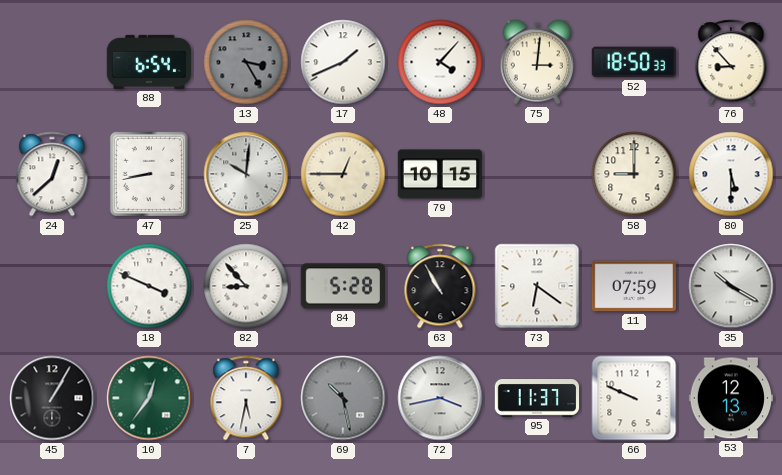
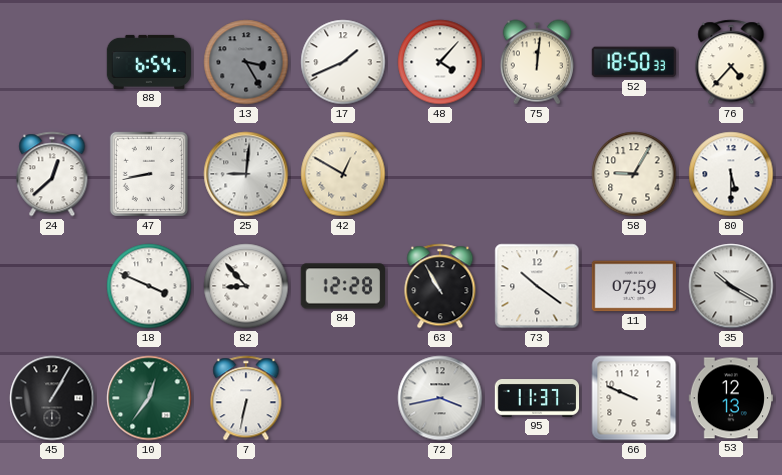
75: 3:01 -> 12:01
76: 8:53 -> 4:37
25: 10:01 -> 9:01
42: 12:45 -> 12:50
79: 10:15 -> none
58: 9:00 -> 9:05
84: 5:28 -> 12:28
73: 6:21 -> 10:21
7: 5:32 -> 6:32
69: 10:28 -> none
